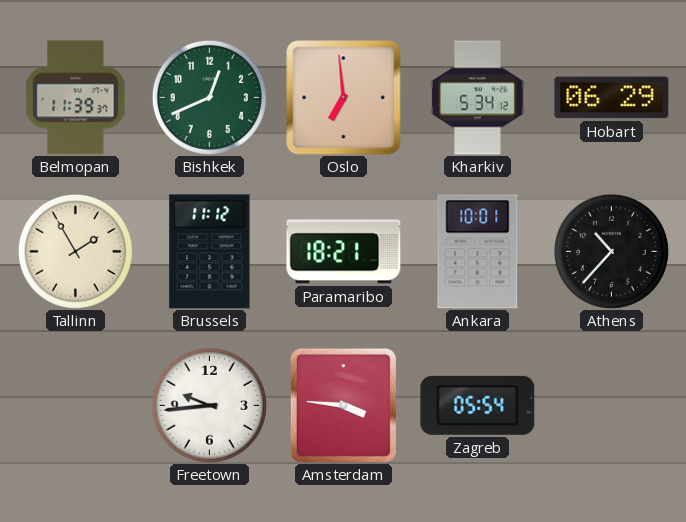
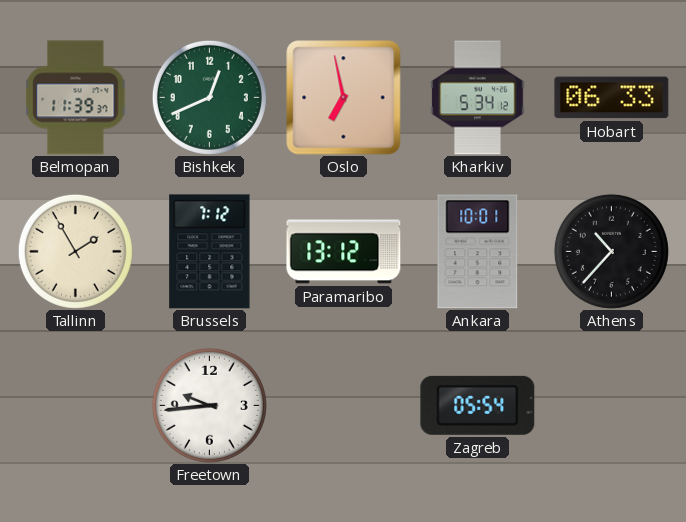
Oslo: 6:59 -> 6:58
Hobart: 06:29 -> 06:33
Brussels: 11:12 -> 7:12
Paramaribo: 18:21 -> 13:12
Amsterdam: 3:46 -> none
